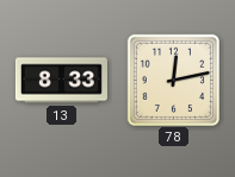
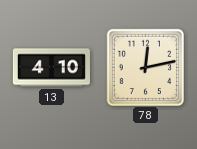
13: 8:33 -> 4:10
